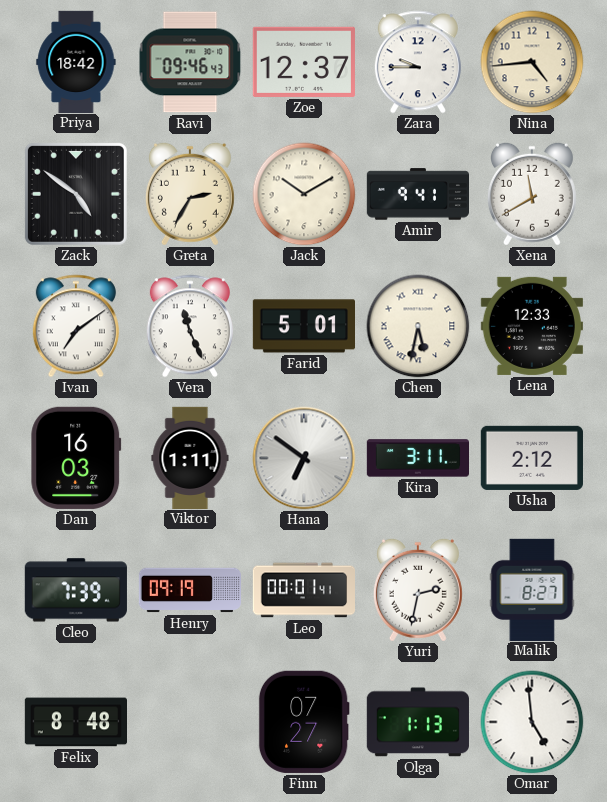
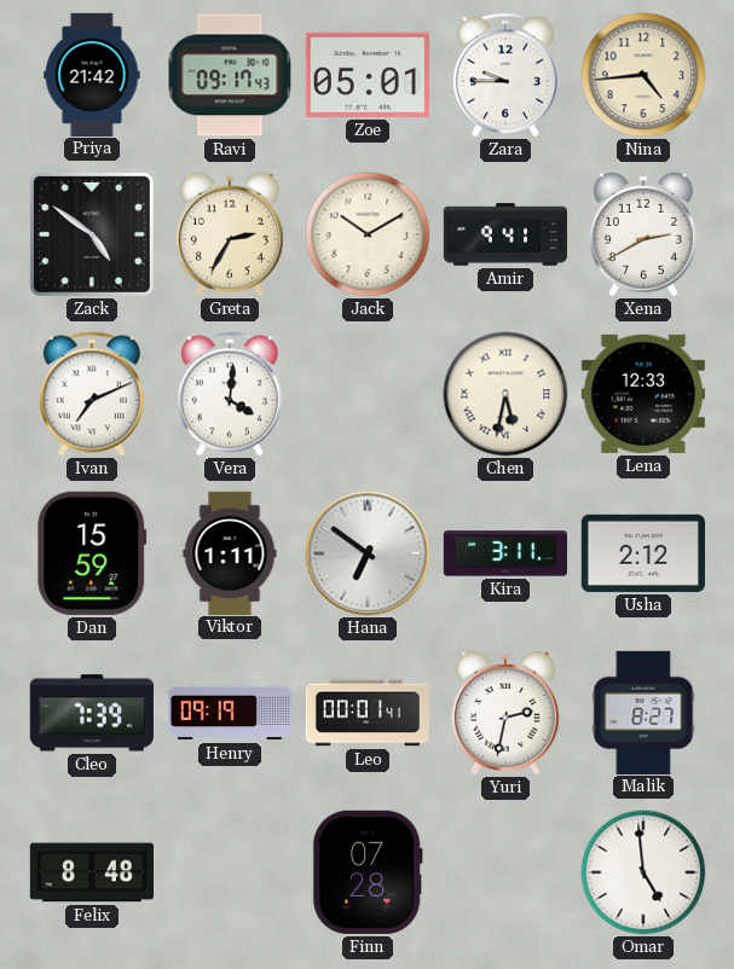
Priya: 18:42 -> 21:42
Ravi: 09:46 -> 09:17
Zoe: 12:37 -> 05:01
Xena: 11:40 -> 2:40
Ivan: 7:09 -> 7:11
Vera: 11:26 -> 4:01
Farid: 5:01 -> none
Dan: 16:03 -> 15:59
Finn: 07:27 -> 07:28
Olga: 1:13 -> none
